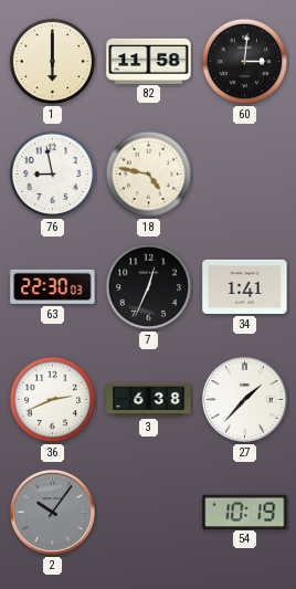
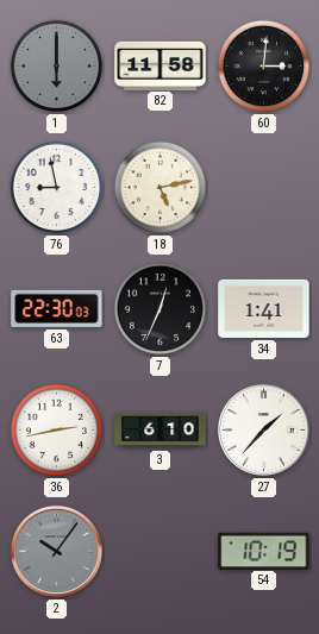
1 dial: cream -> grey
18: 4:47 -> 5:13
36: 2:41 -> 2:43
3: 6:38 -> 6:10
